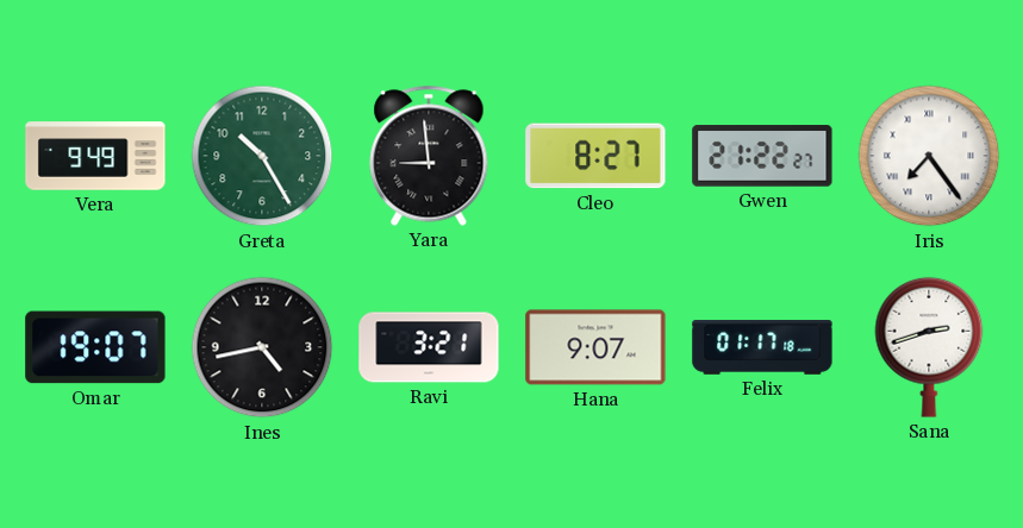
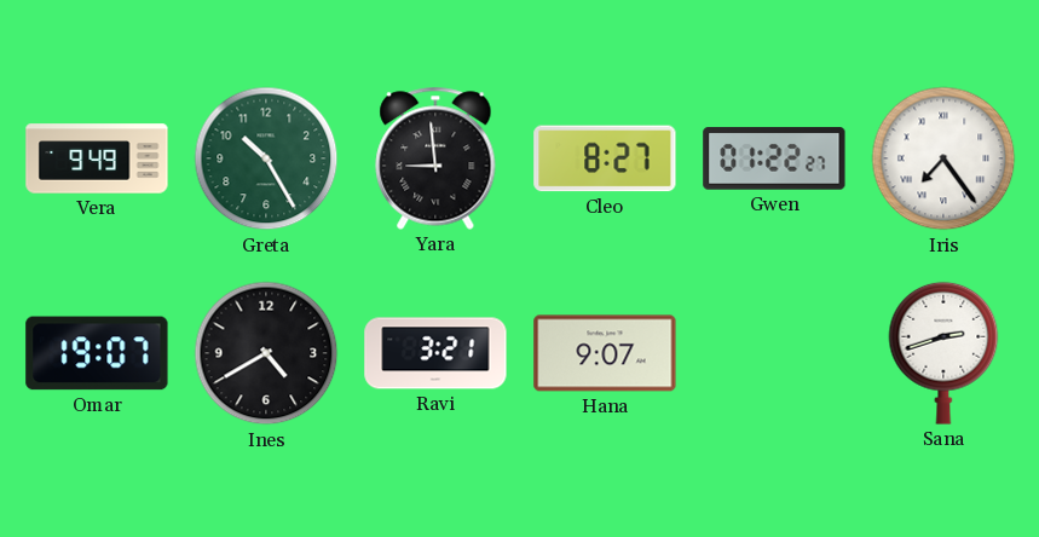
Gwen: 21:22 -> 01:22
Ines: 4:43 -> 4:40
Felix: 01:17 -> none
